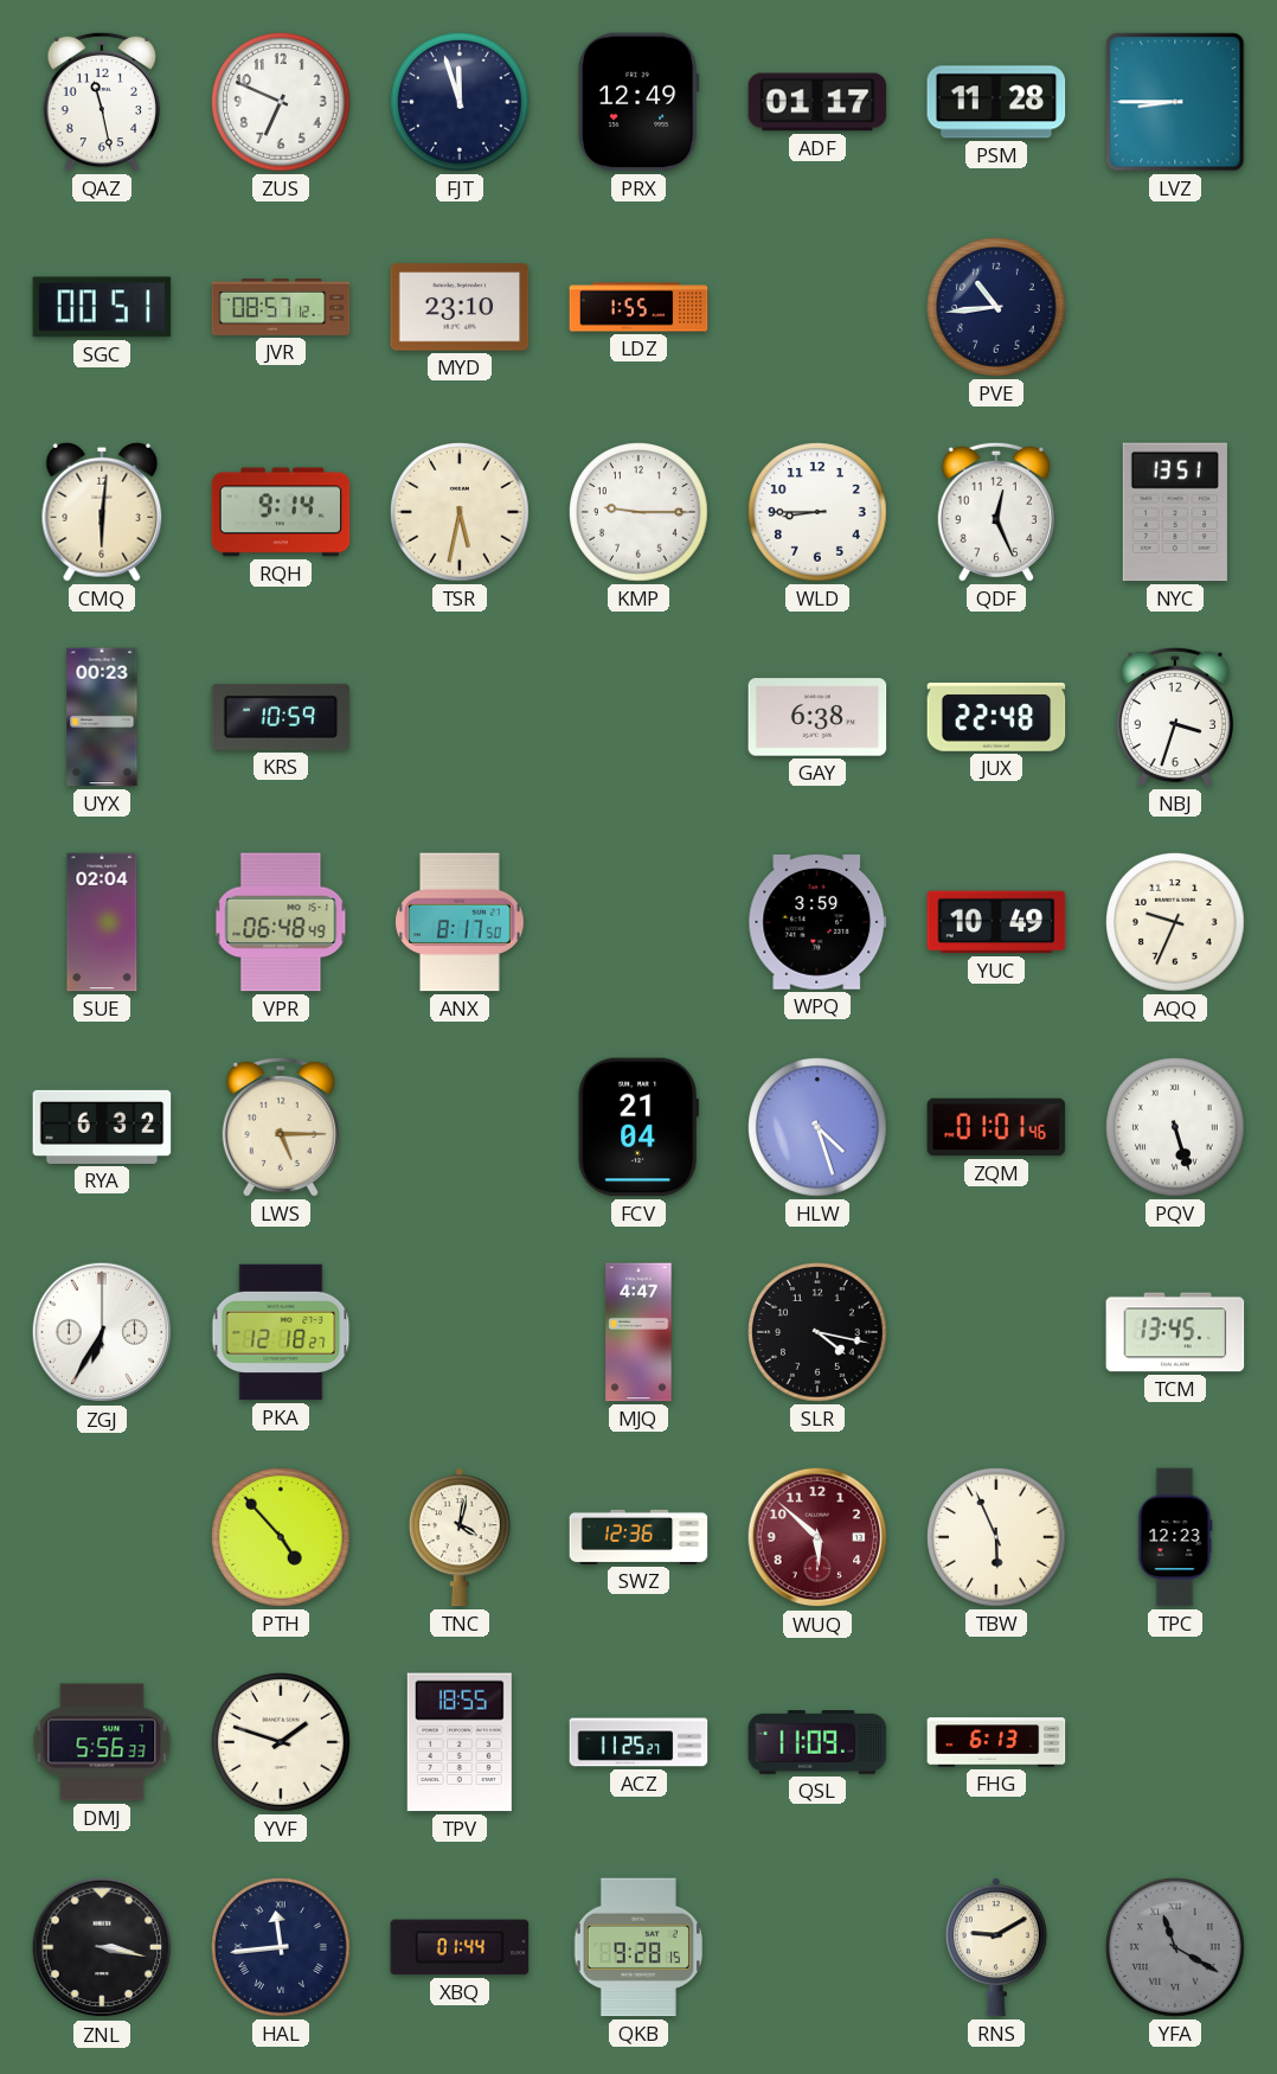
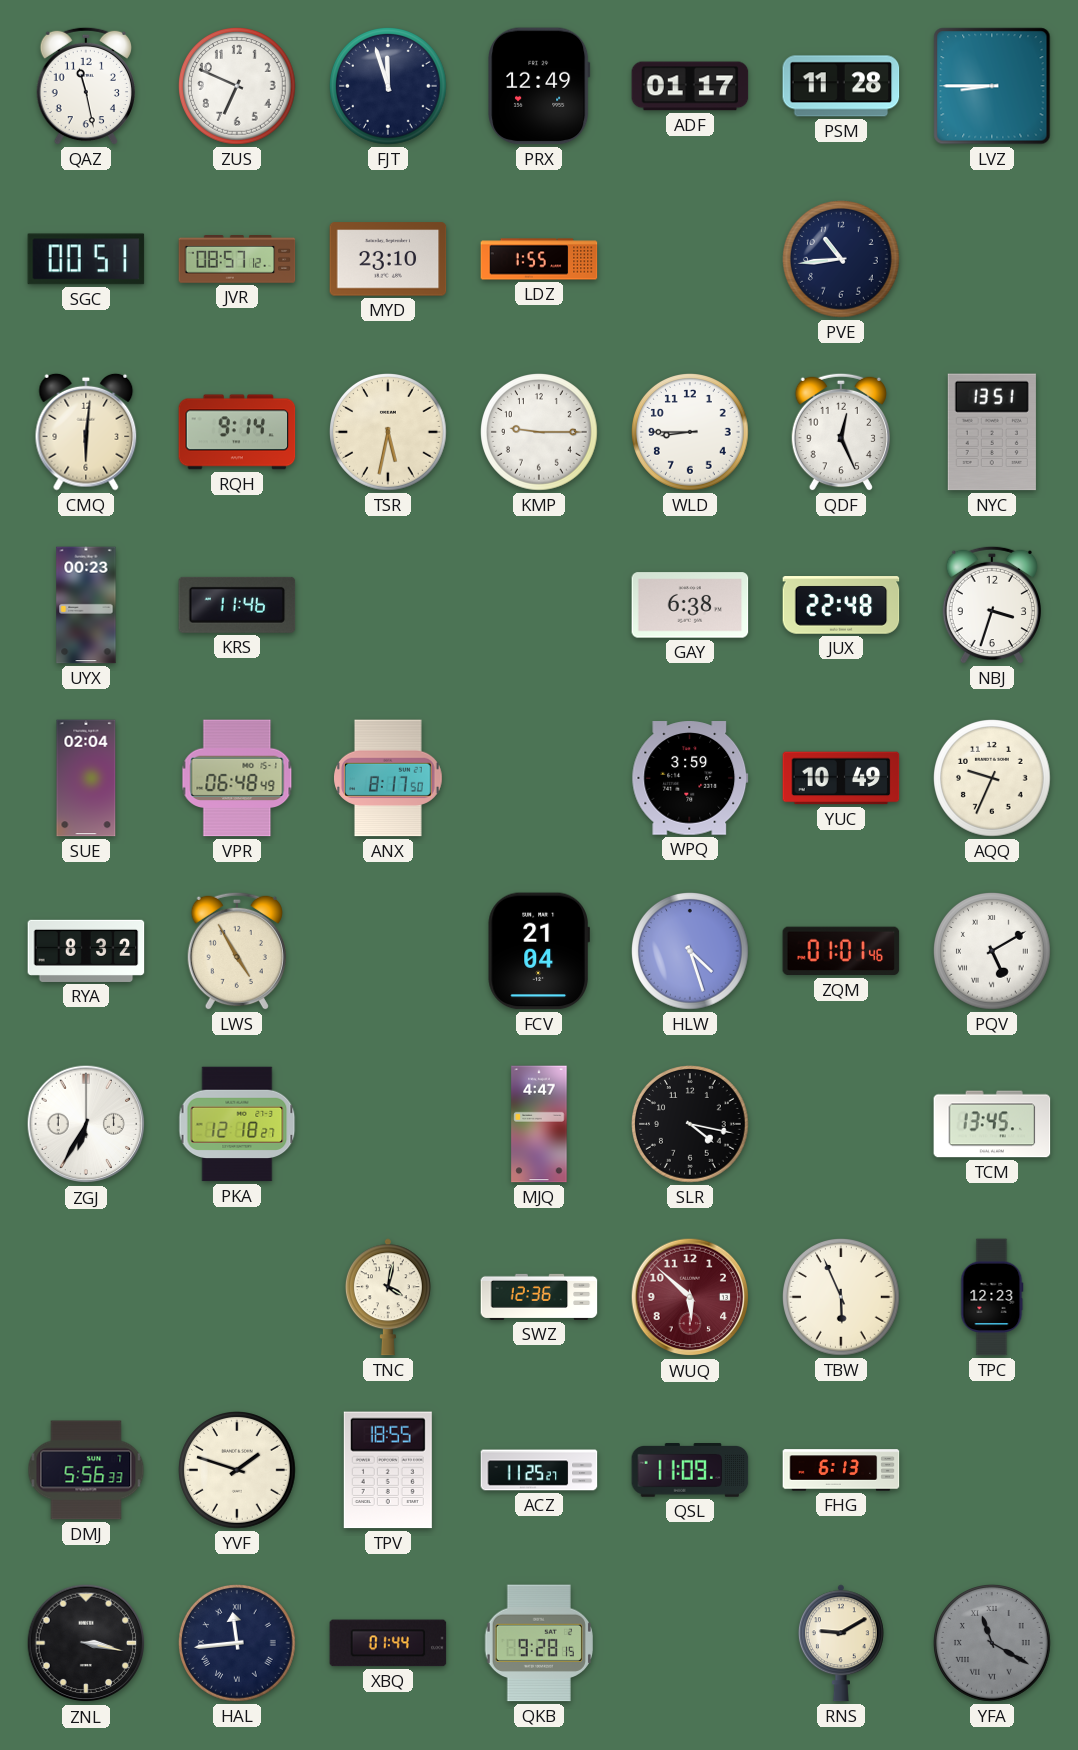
KRS: 10:59 -> 11:46
RYA: 6:32 -> 8:32
LWS: 5:15 -> 4:55
PQV: 5:27 -> 5:10
PTH: 4:53 -> none
